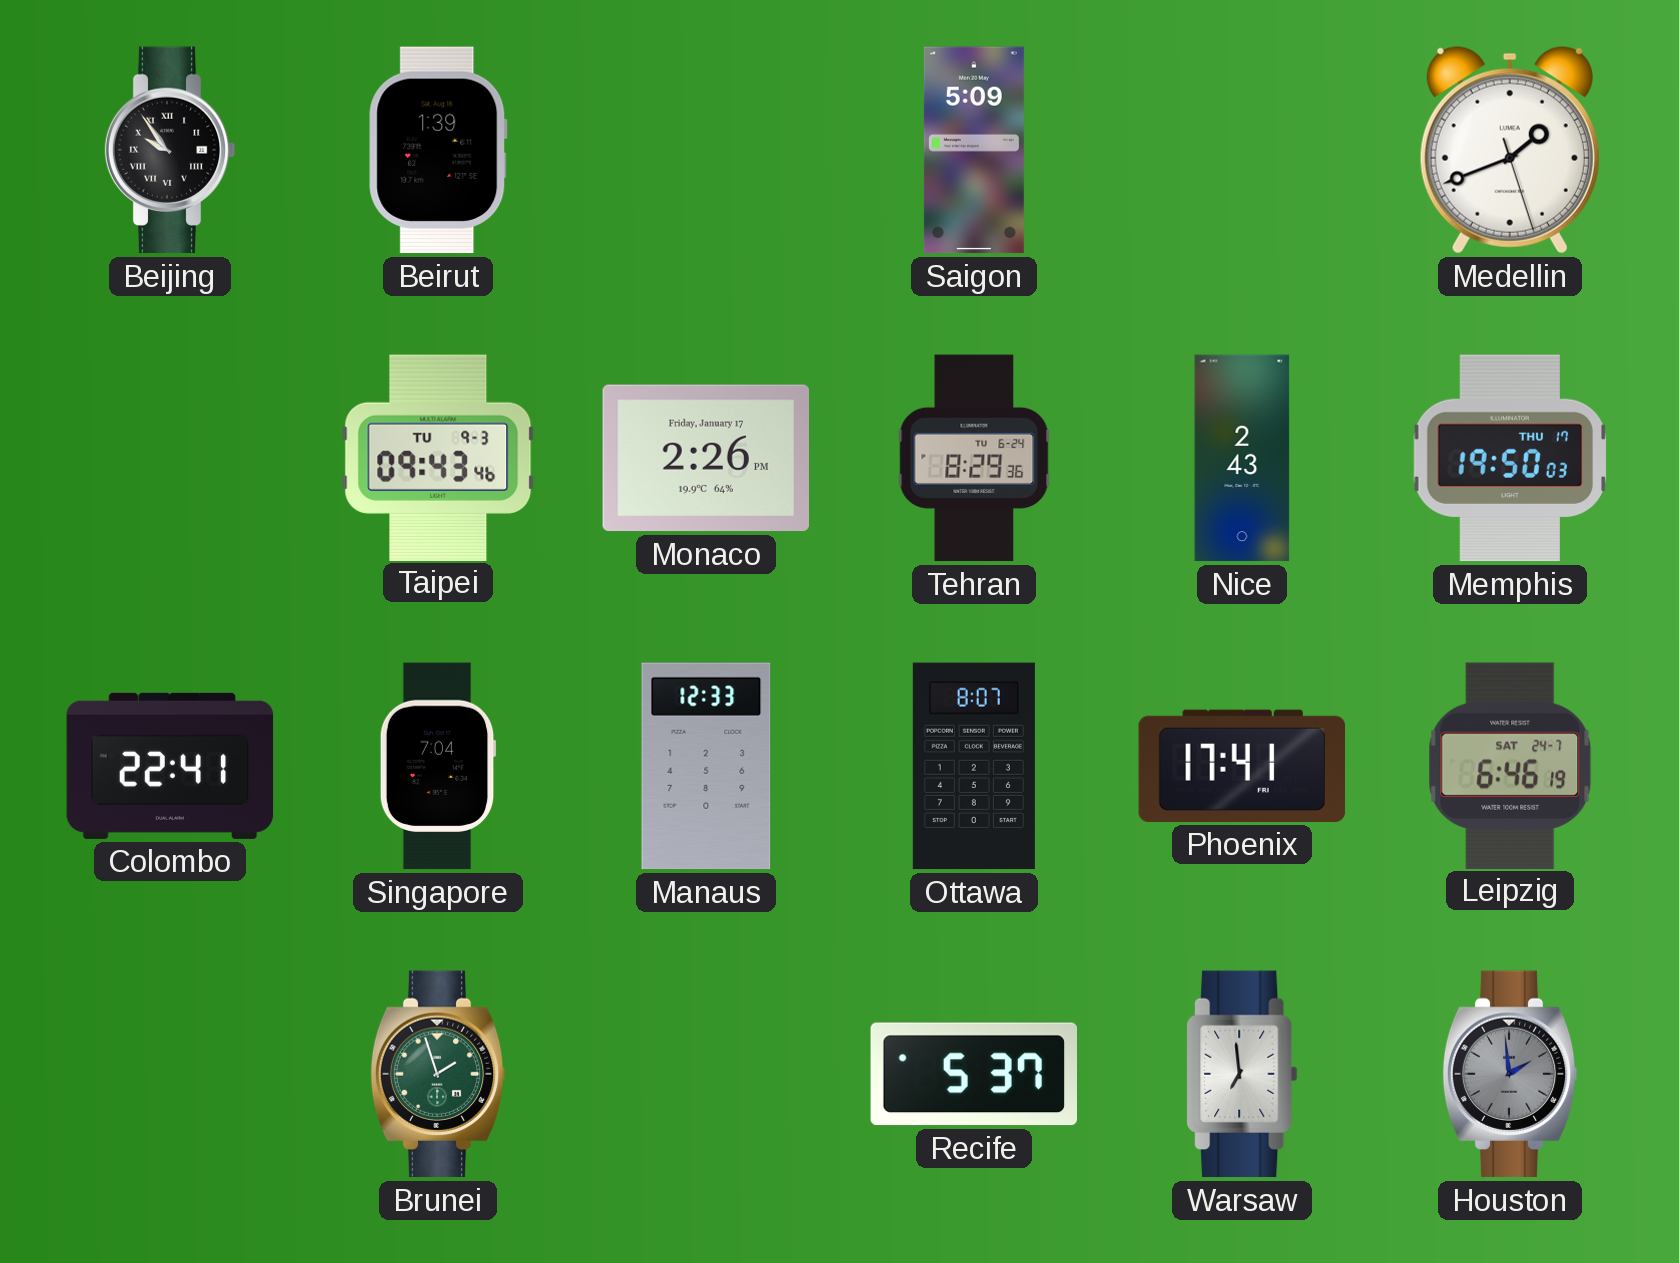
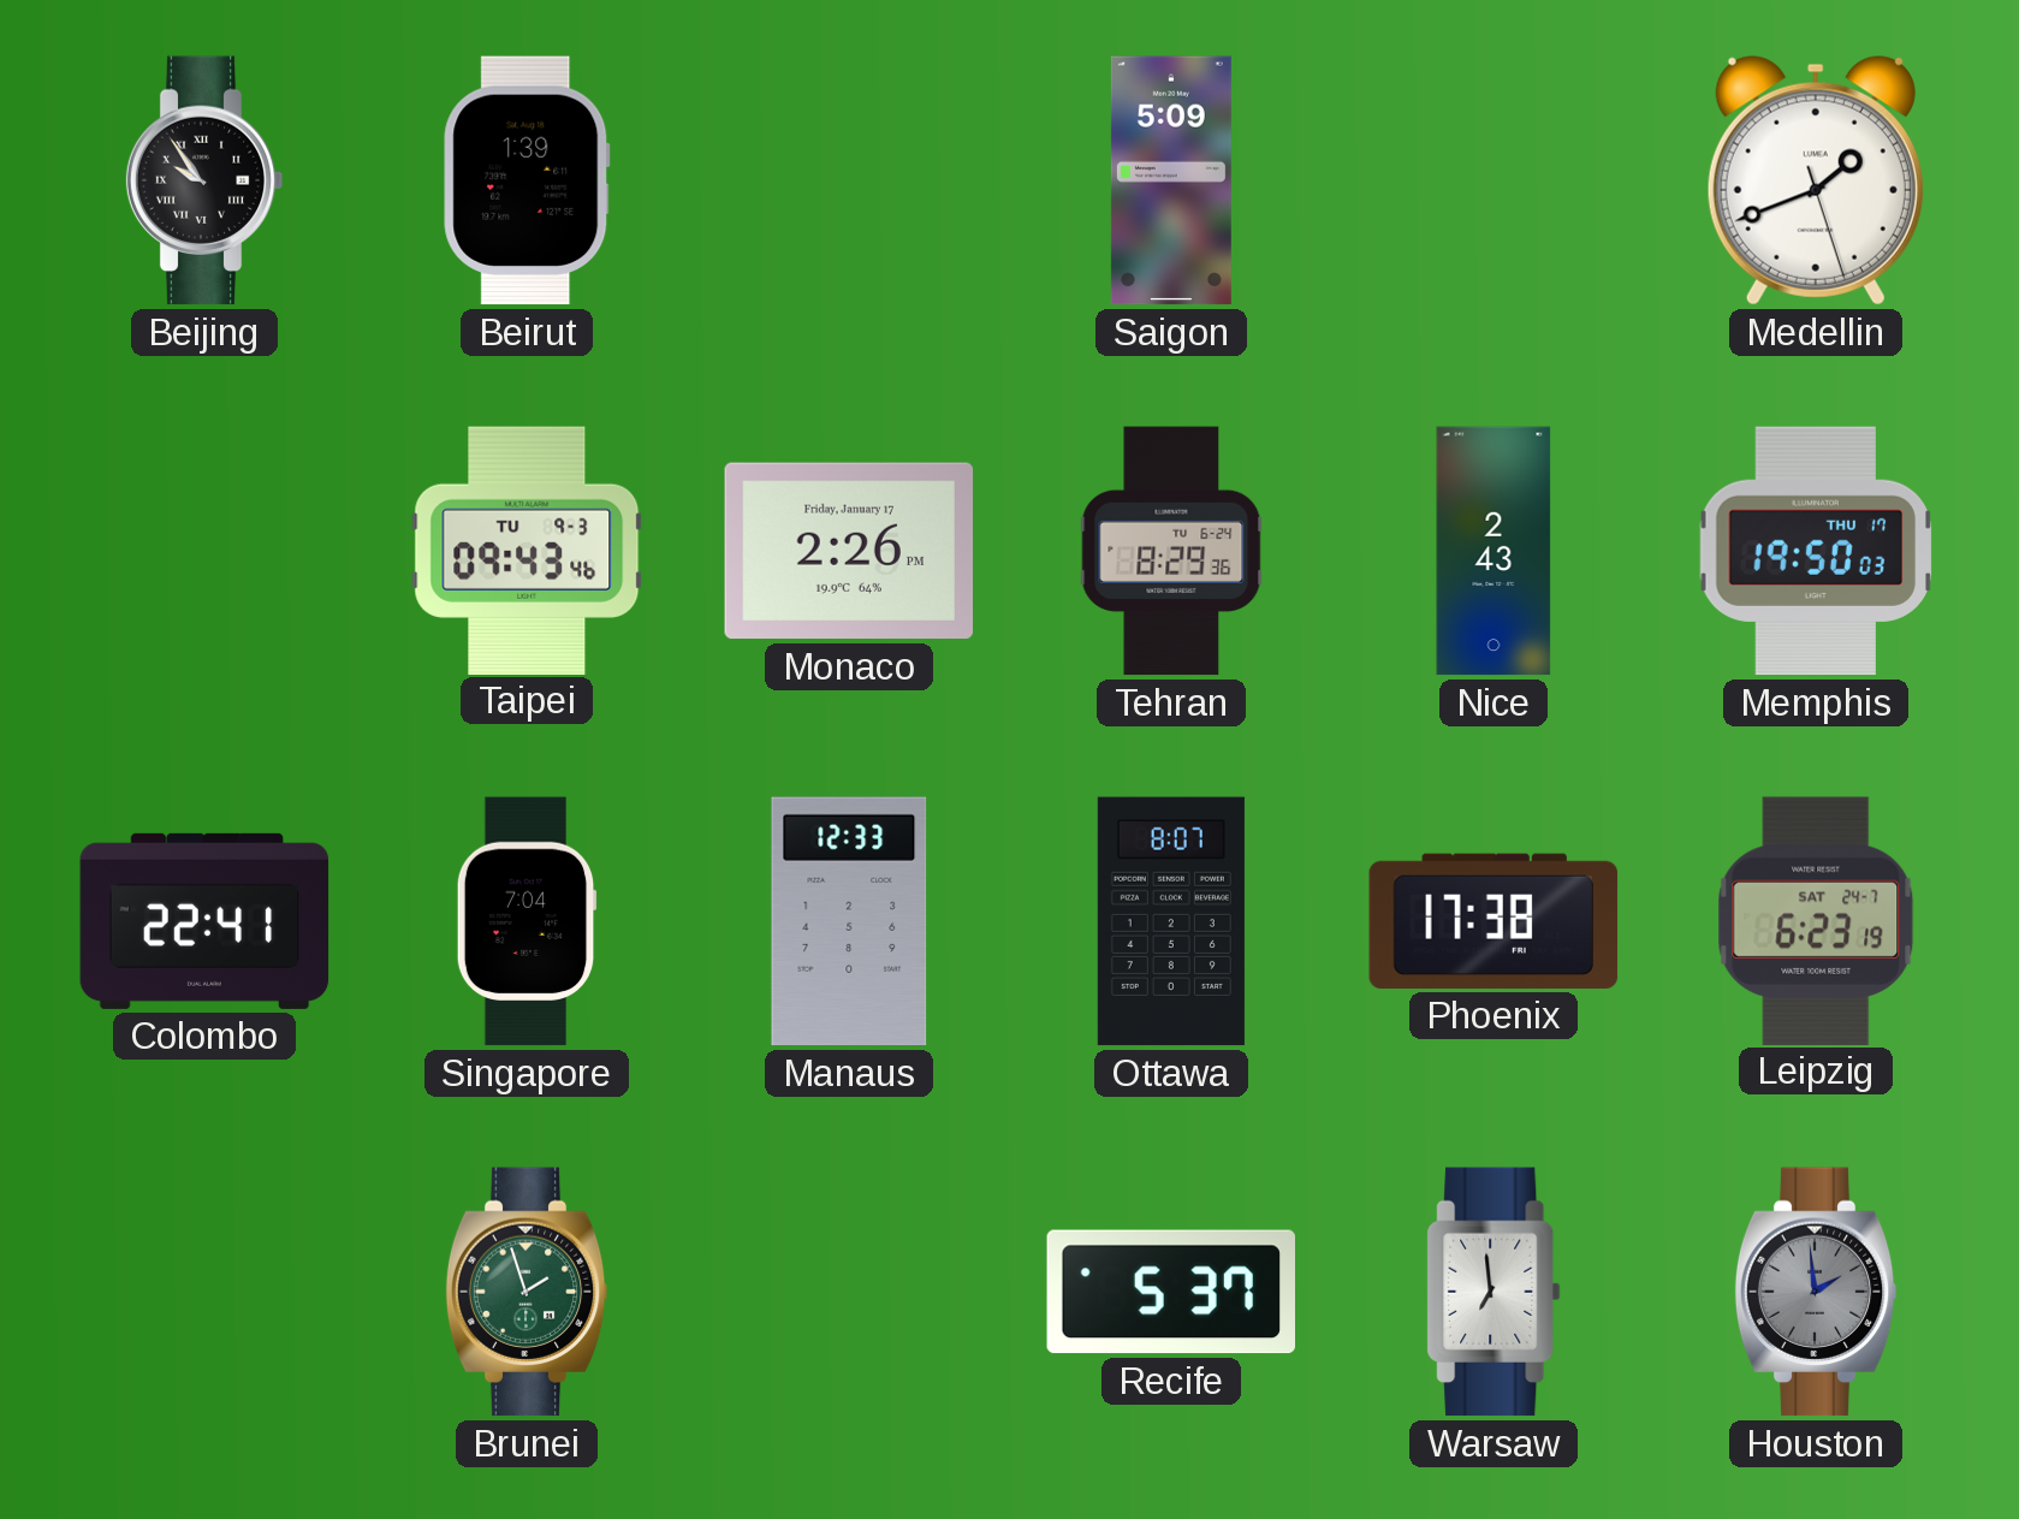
Phoenix: 17:41 -> 17:38
Leipzig: 6:46 -> 6:23
